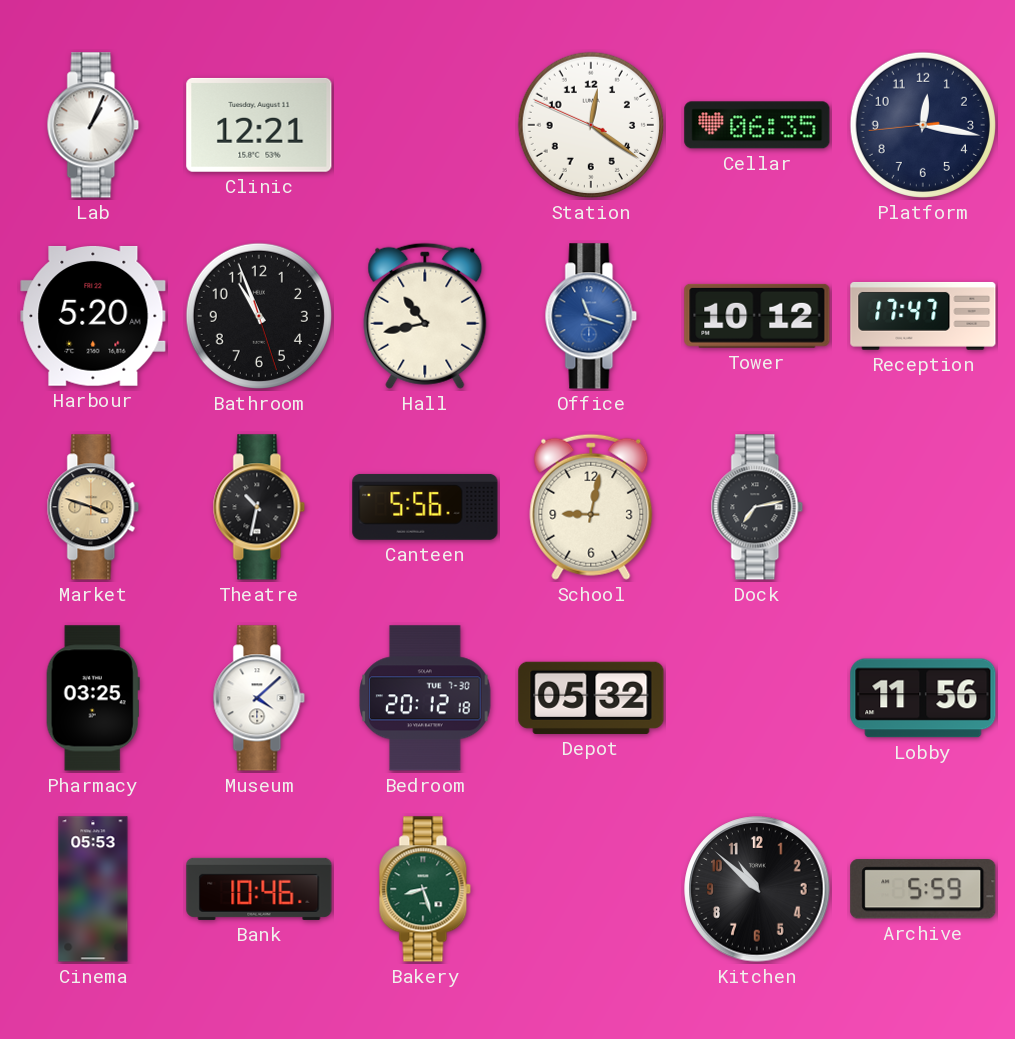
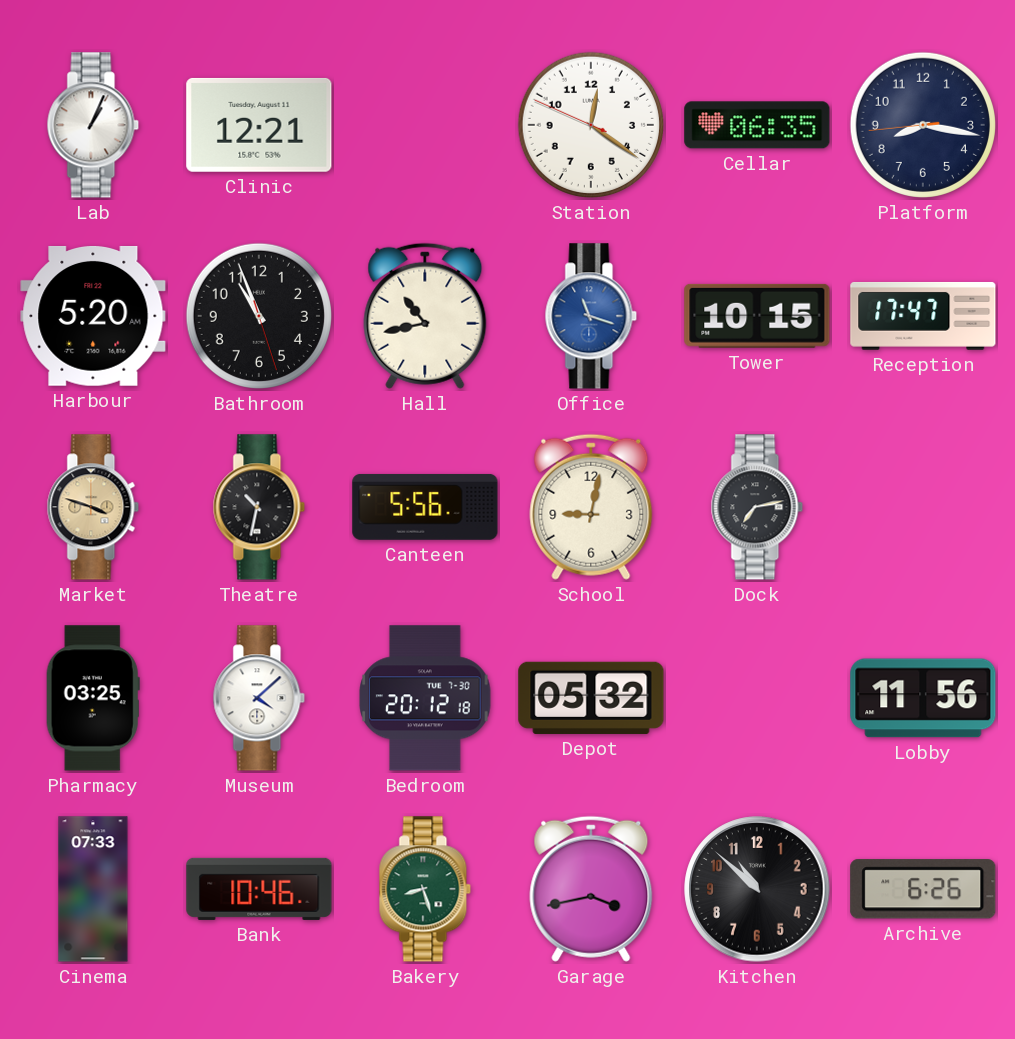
Platform: 12:16 -> 8:16
Tower: 10:12 -> 10:15
Cinema: 05:53 -> 07:33
Garage: none -> 3:43
Archive: 5:59 -> 6:26
